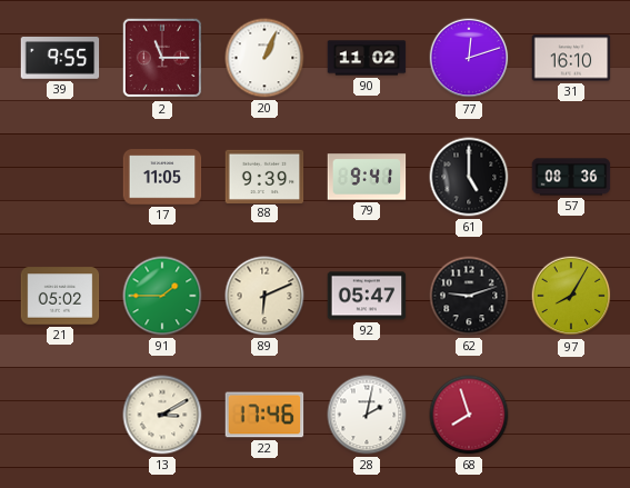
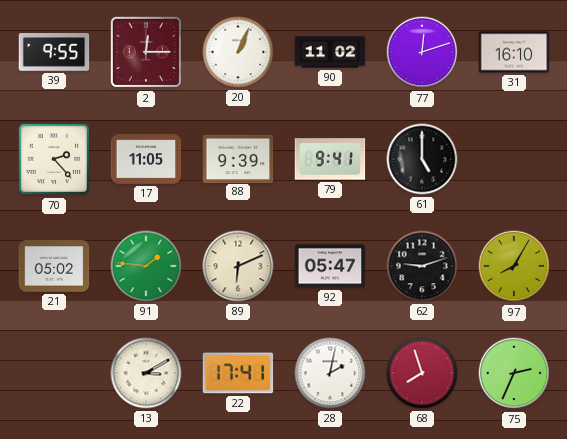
2: 11:15 -> 12:15
70: none -> 2:23
57: 08:36 -> none
91: 1:45 -> 1:46
22: 17:46 -> 17:41
75: none -> 2:34
